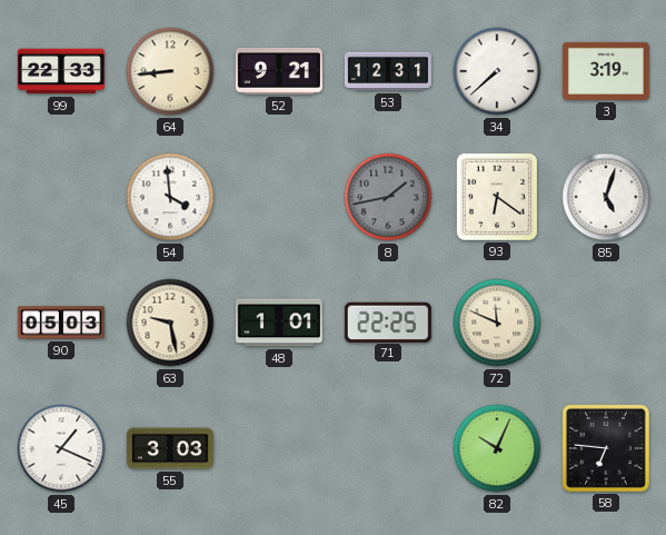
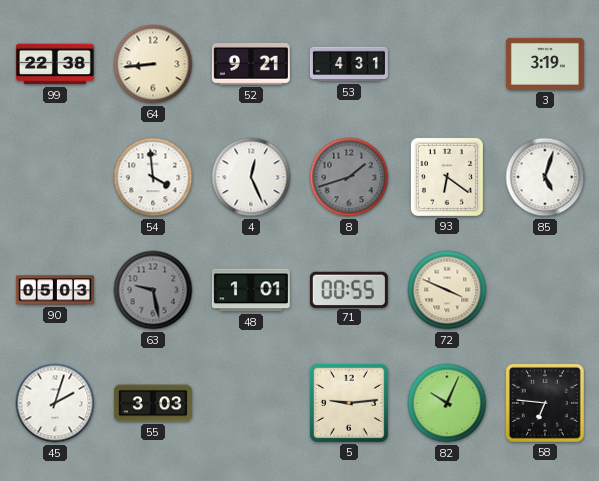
99: 22:33 -> 22:38
53: 12:31 -> 4:31
34: 7:38 -> none
4: none -> 12:26
8: 1:43 -> 1:42
63 dial: cream -> grey
71: 22:25 -> 00:55
72: 11:49 -> 3:49
45: 1:19 -> 2:03
5: none -> 9:14
